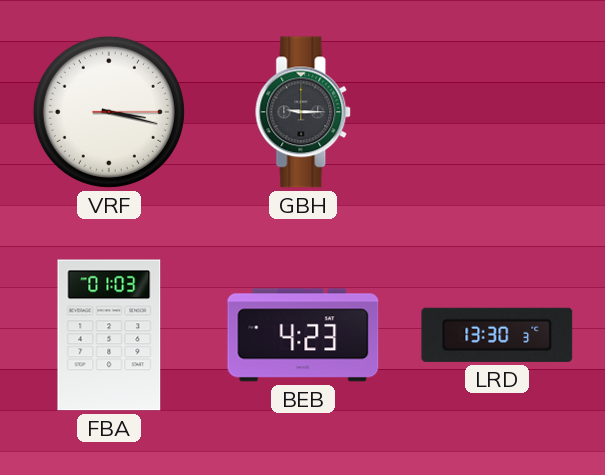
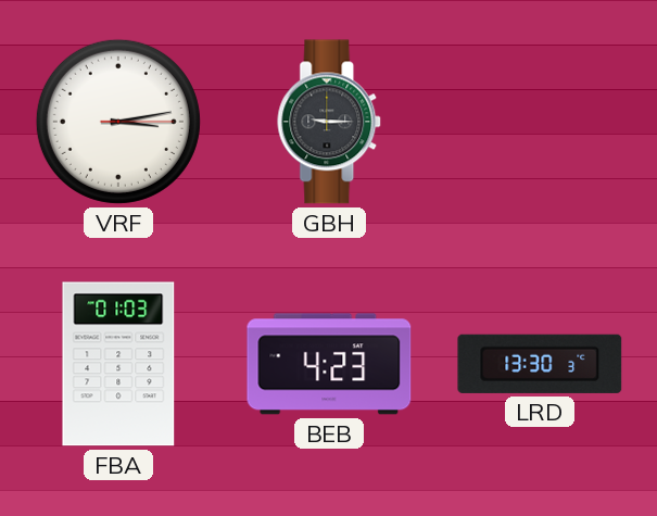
VRF: 3:17 -> 3:13
